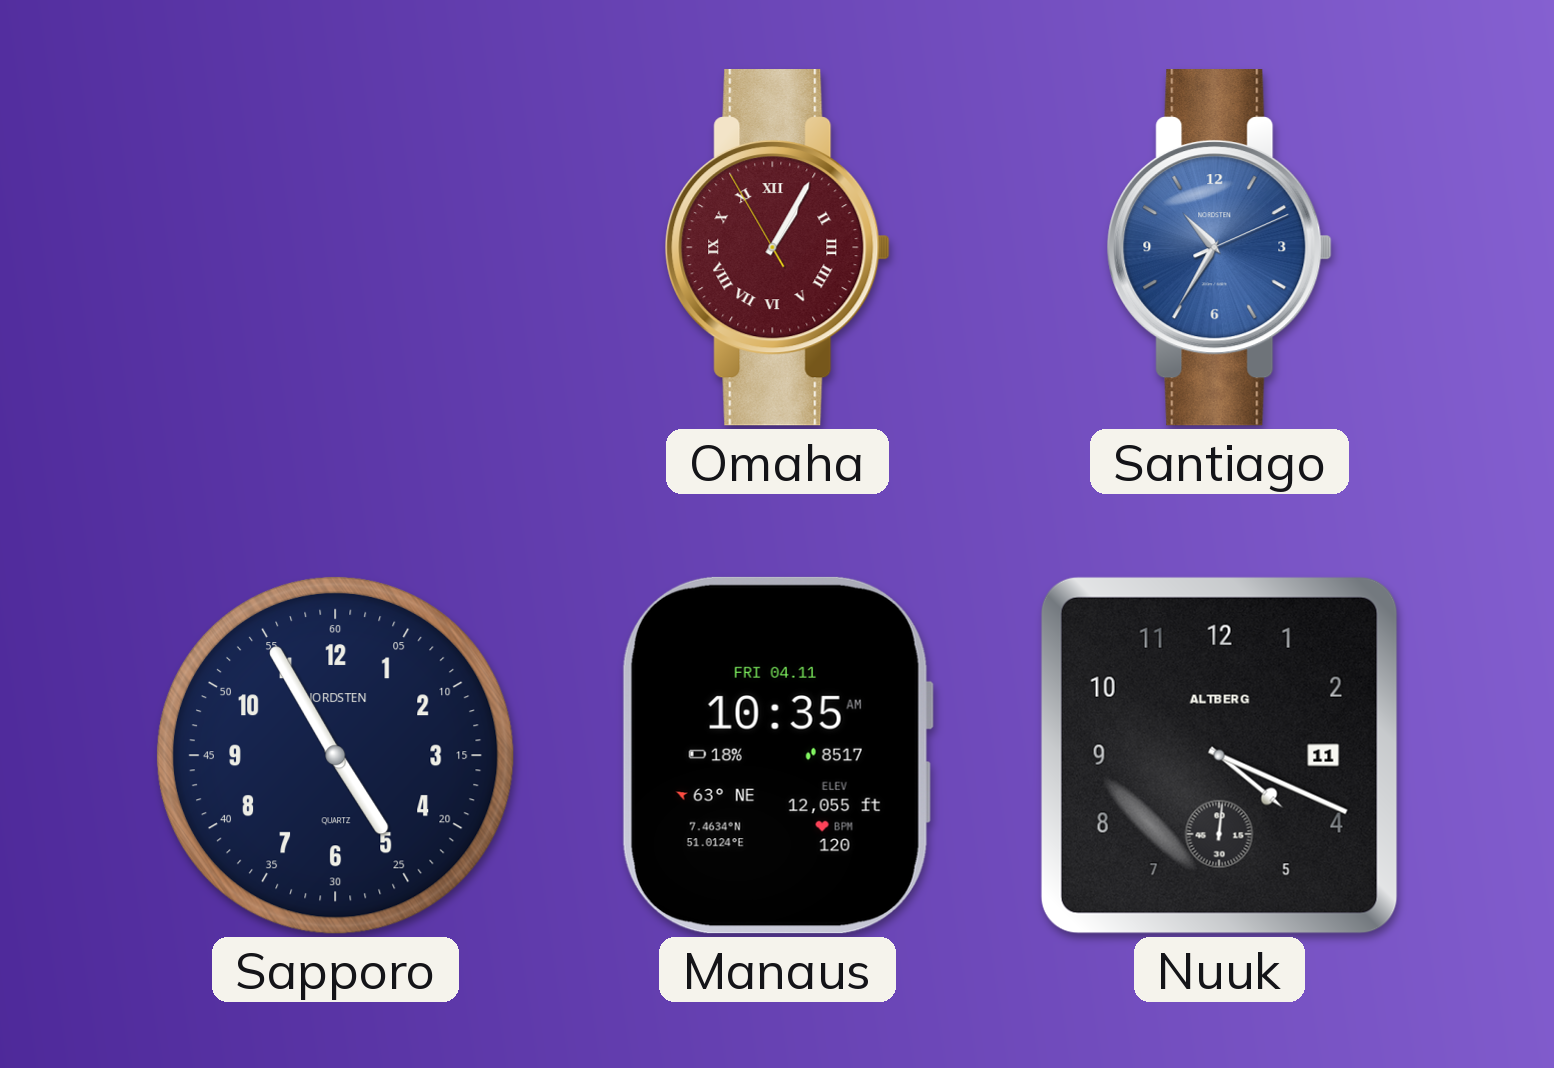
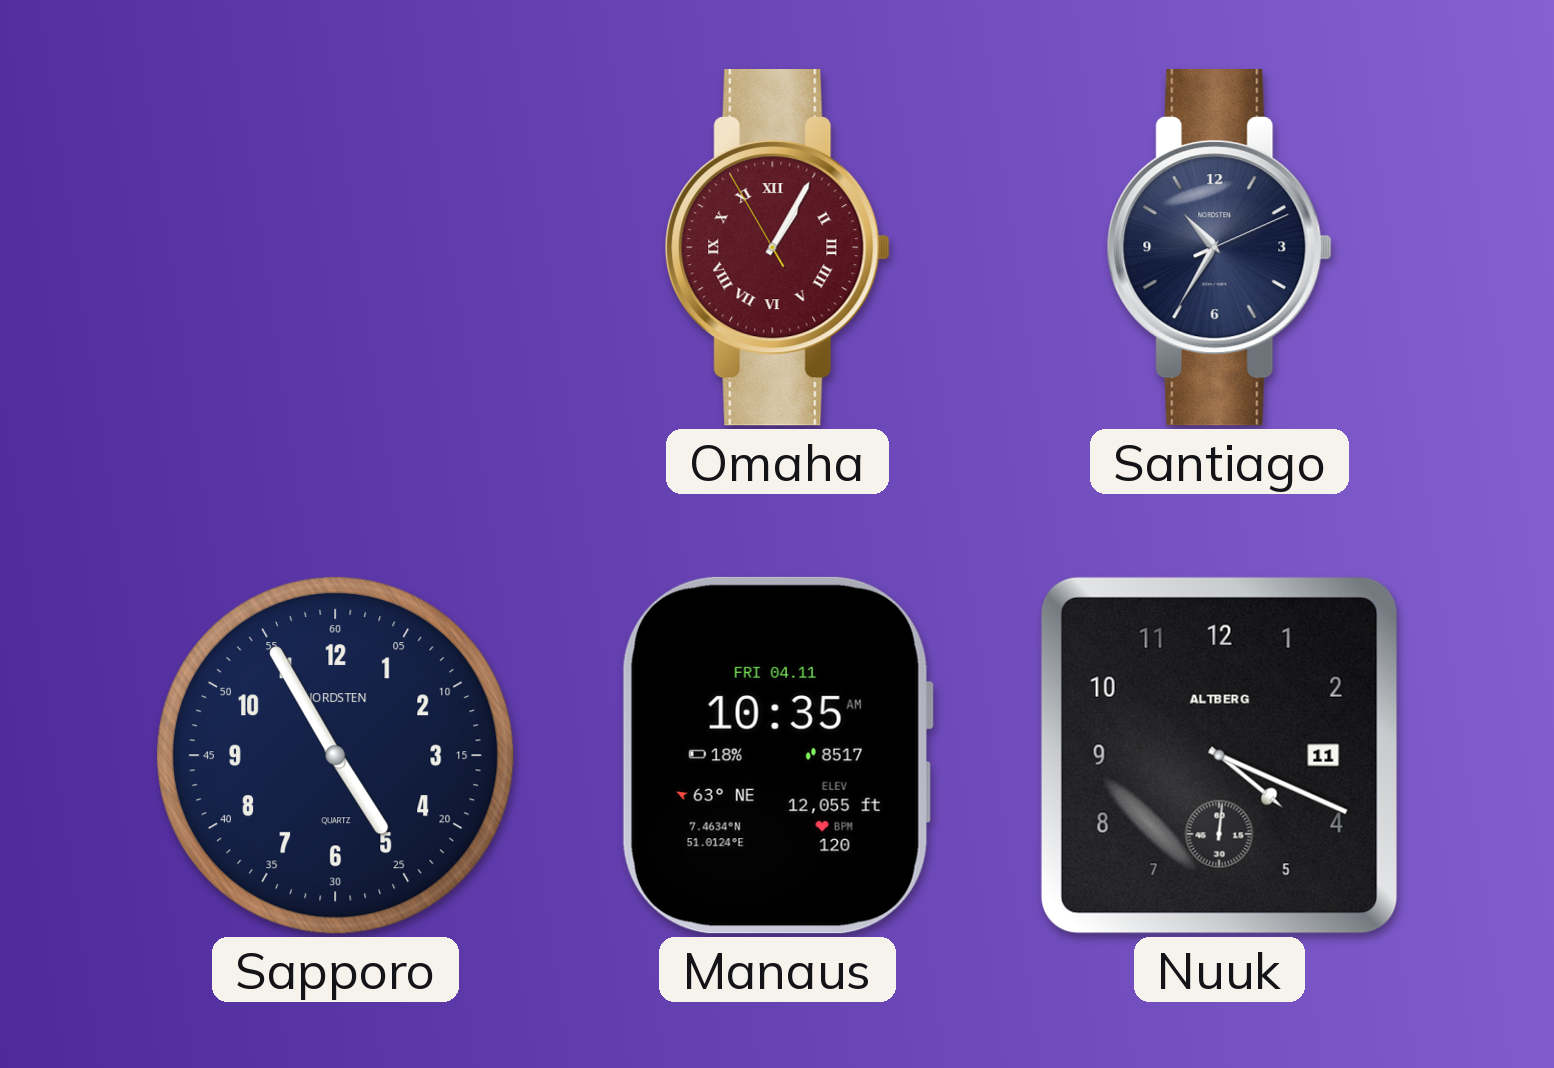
Santiago dial: blue -> navy
